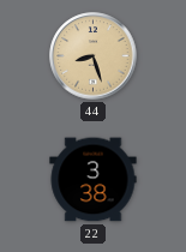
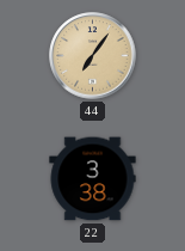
44: 8:27 -> 7:06
